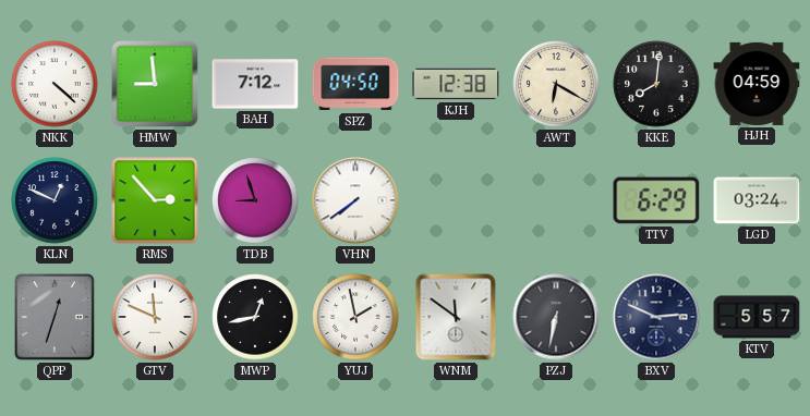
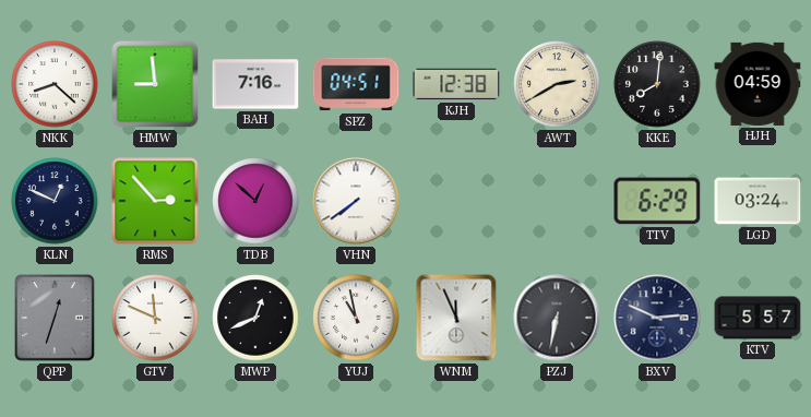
NKK: 4:22 -> 8:22
BAH: 7:12 -> 7:16
SPZ: 04:50 -> 04:51
AWT: 6:20 -> 2:40
TDB: 8:57 -> 12:52
MWP: 12:43 -> 12:41
YUJ: 1:58 -> 10:58
WNM: 11:51 -> 11:56
